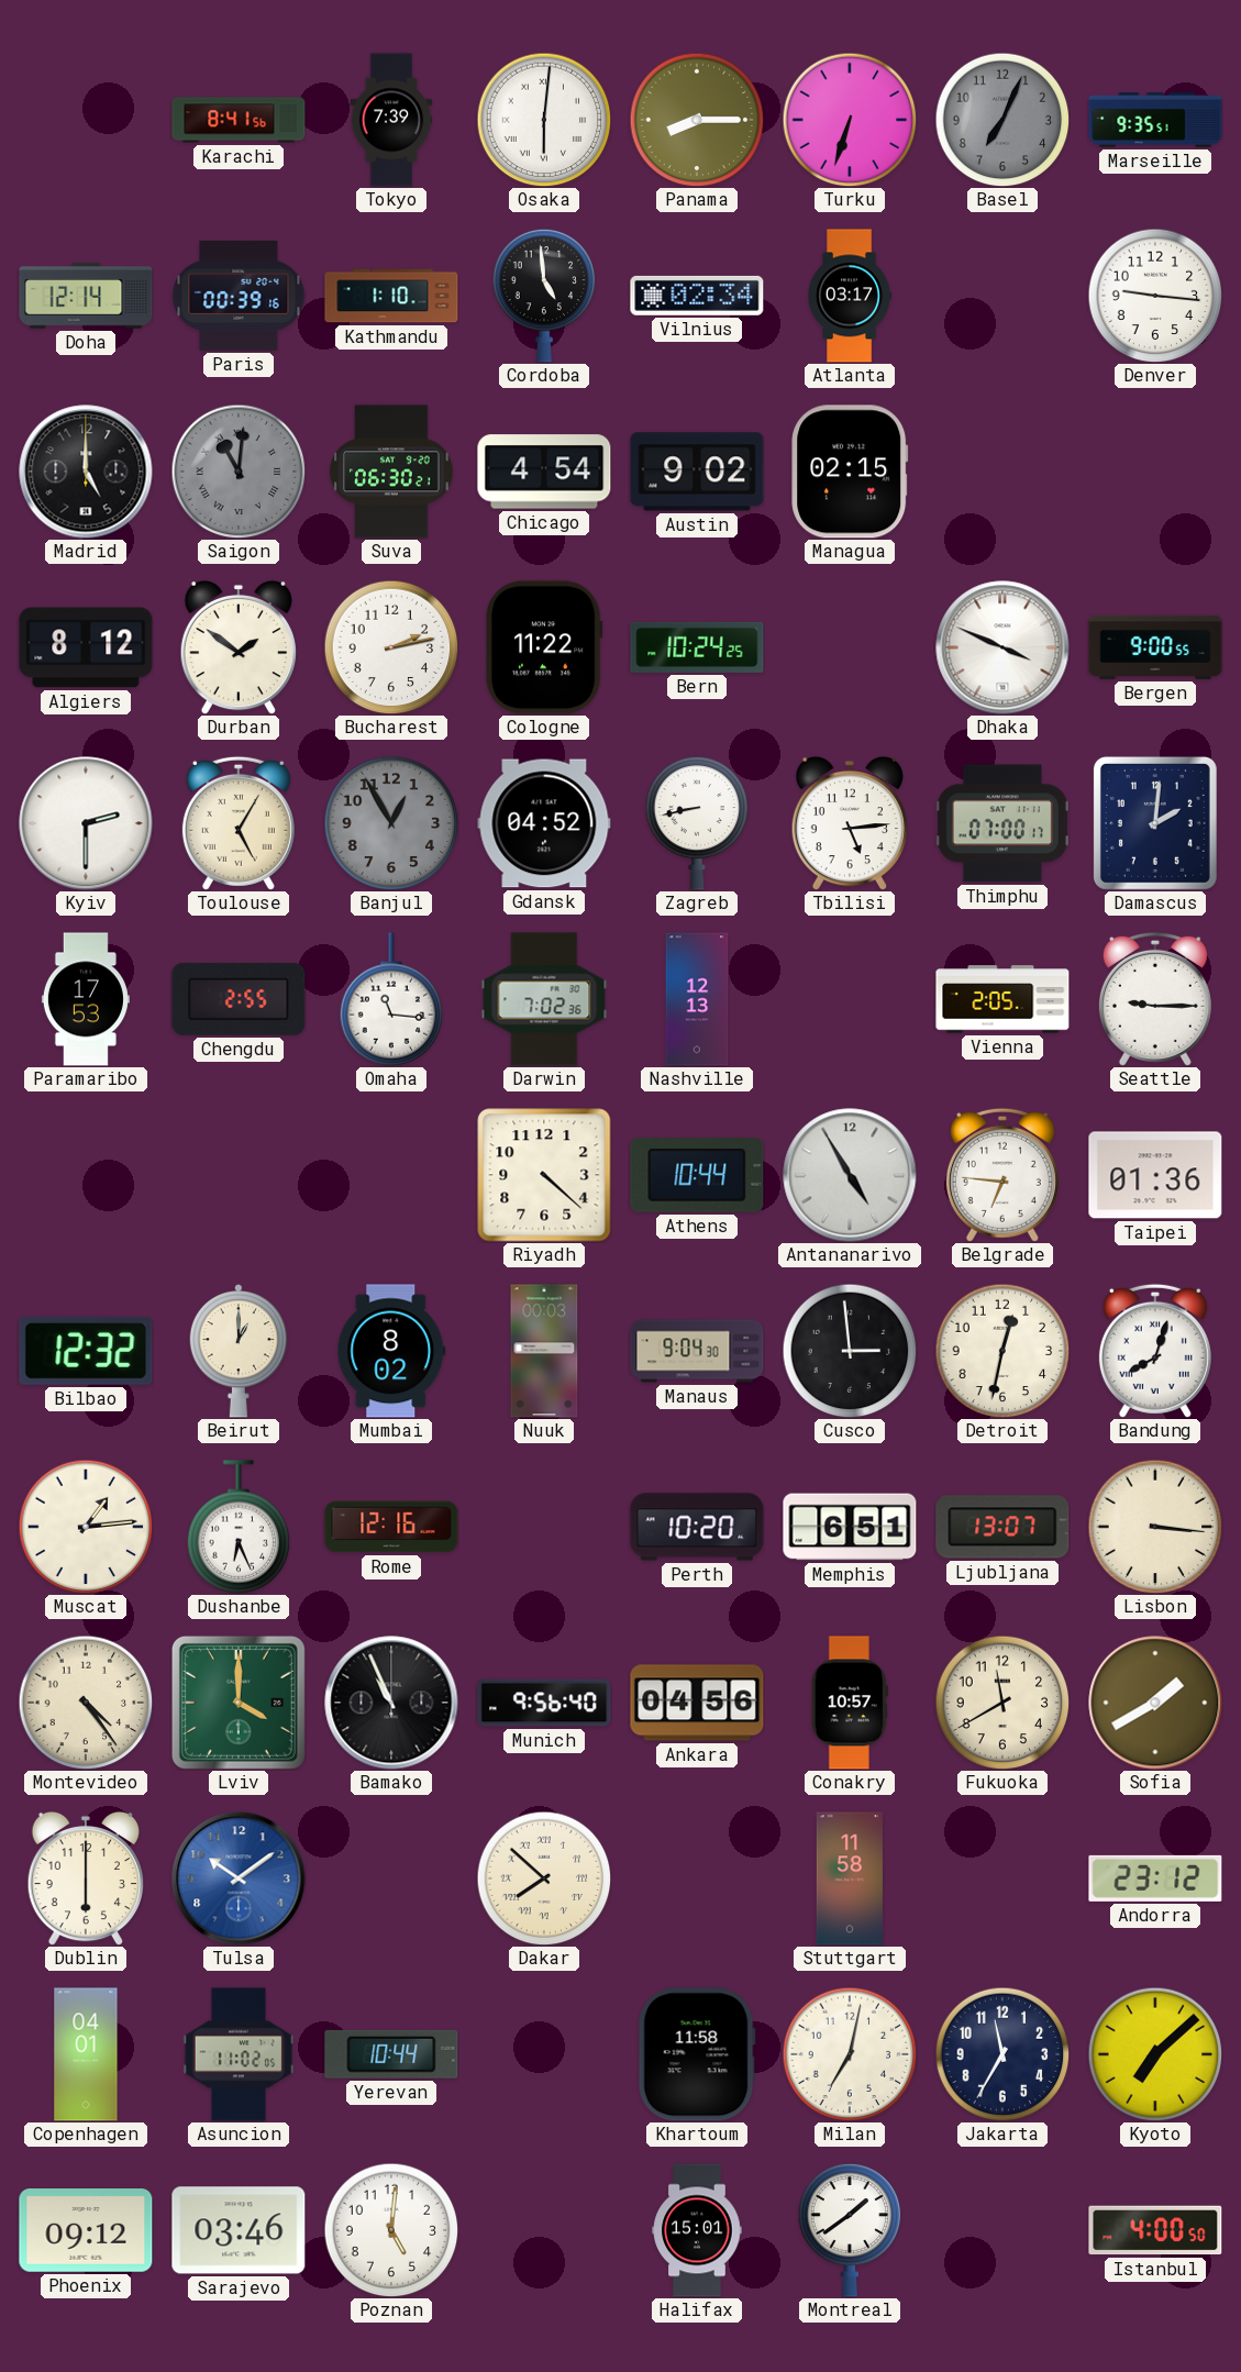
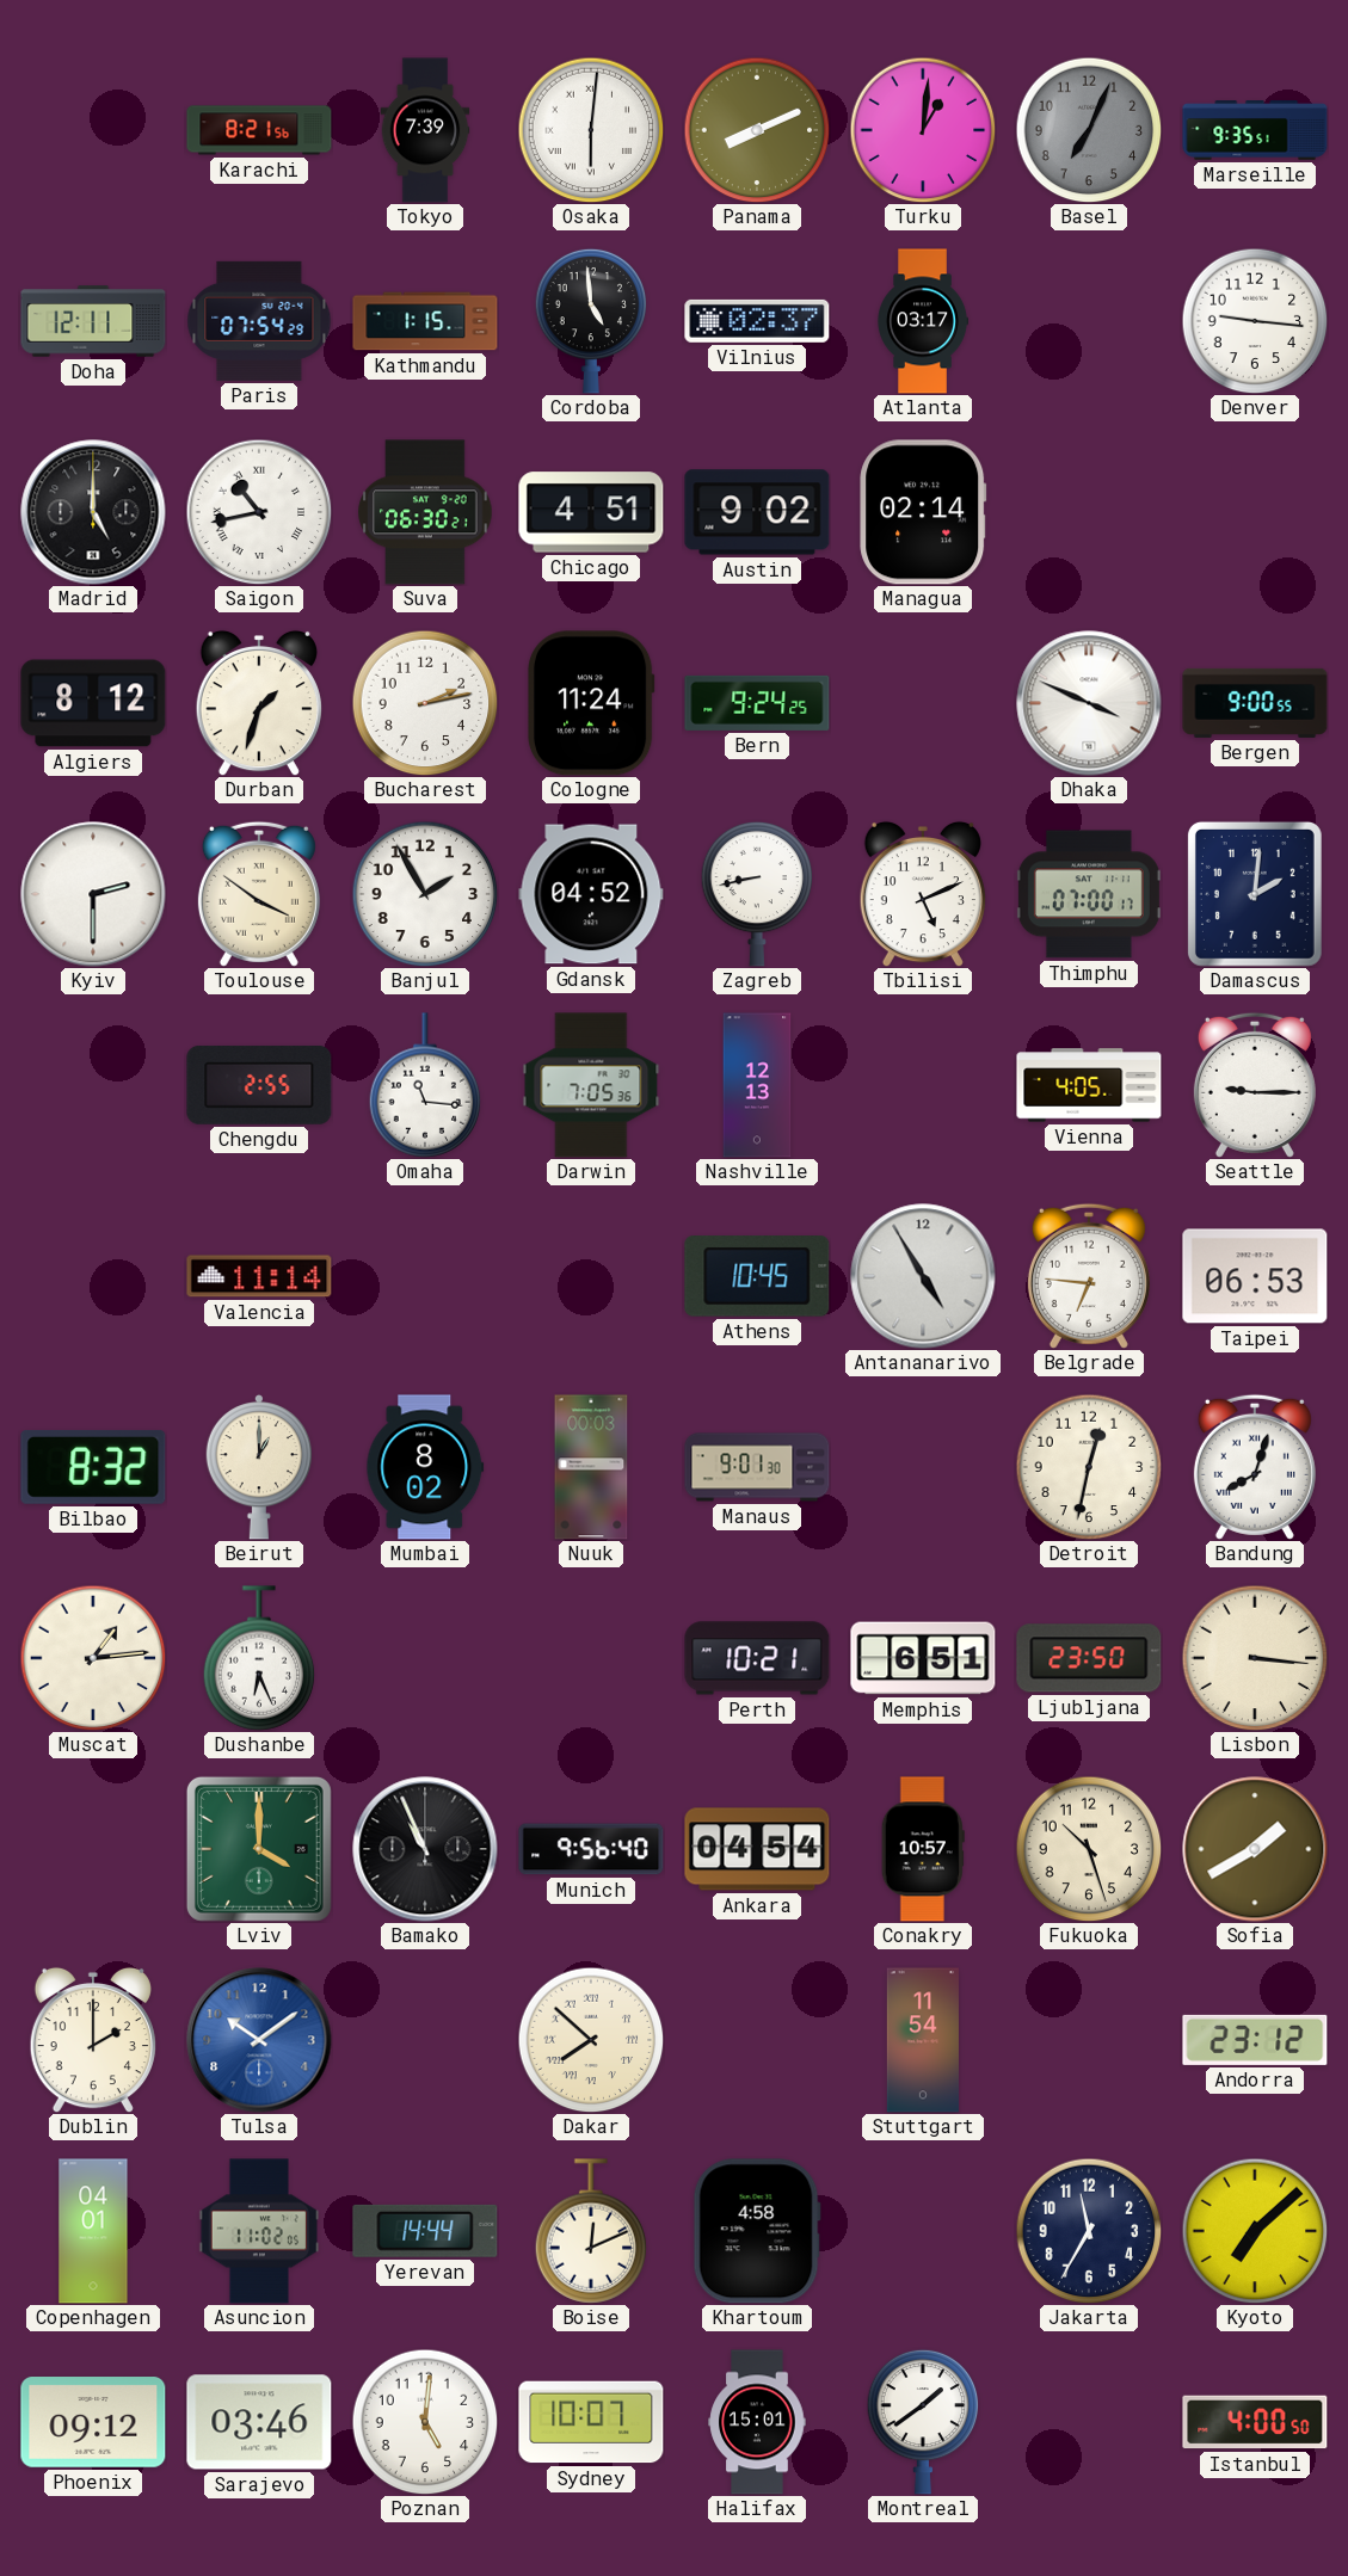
Karachi: 8:41 -> 8:21
Panama: 8:15 -> 8:11
Turku: 6:33 -> 1:01
Doha: 12:14 -> 12:11
Paris: 00:39 -> 07:54
Kathmandu: 1:10 -> 1:15
Vilnius: 02:34 -> 02:37
Saigon: 11:01 -> 10:43
Saigon dial: grey -> white
Chicago: 4:54 -> 4:51
Managua: 02:15 -> 02:14
Durban: 1:51 -> 1:33
Cologne: 11:22 -> 11:24
Bern: 10:24 -> 9:24
Toulouse: 5:05 -> 3:51
Banjul: 12:55 -> 1:55
Banjul dial: grey -> white
Tbilisi: 5:14 -> 5:11
Paramaribo: 17:53 -> none
Darwin: 7:02 -> 7:05
Vienna: 2:05 -> 4:05
Valencia: none -> 11:14
Riyadh: 4:22 -> none
Athens: 10:44 -> 10:45
Taipei: 01:36 -> 06:53
Bilbao: 12:32 -> 8:32
Manaus: 9:04 -> 9:01
Cusco: 2:59 -> none
Rome: 12:16 -> none
Perth: 10:20 -> 10:21
Ljubljana: 13:07 -> 23:50
Montevideo: 4:24 -> none
Ankara: 04:56 -> 04:54
Fukuoka: 11:40 -> 10:27
Dublin: 6:00 -> 2:00
Stuttgart: 11:58 -> 11:54
Yerevan: 10:44 -> 14:44
Boise: none -> 12:11
Khartoum: 11:58 -> 4:58
Milan: 7:02 -> none
Sydney: none -> 10:07
